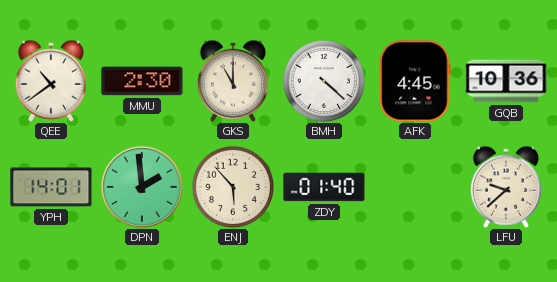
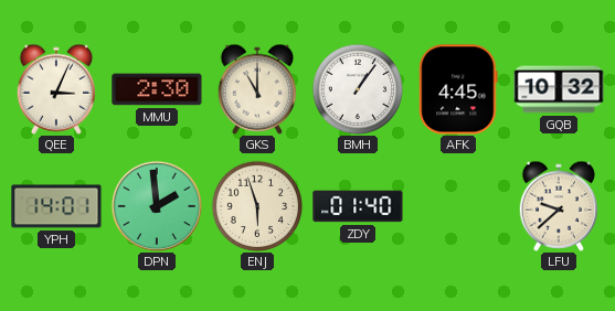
QEE: 10:39 -> 3:04
BMH: 4:22 -> 1:06
GQB: 10:36 -> 10:32
ENJ: 5:53 -> 5:57
